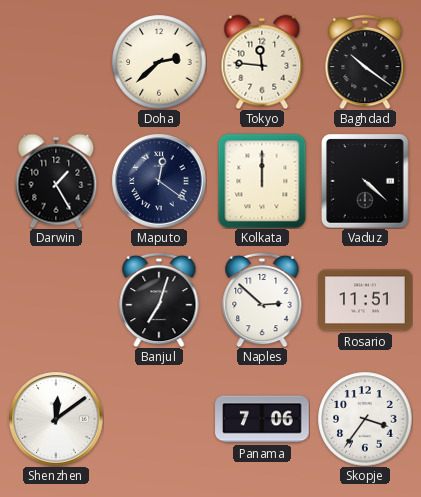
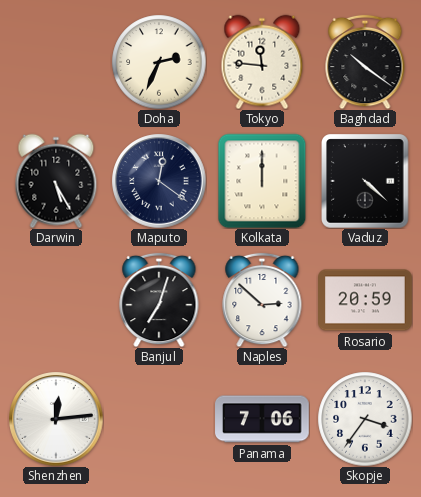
Doha: 2:38 -> 2:34
Darwin: 1:25 -> 5:25
Rosario: 11:51 -> 20:59
Shenzhen: 12:09 -> 12:14
